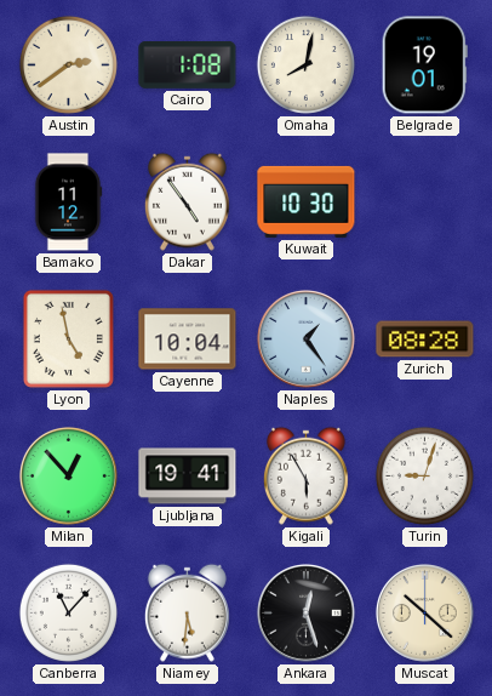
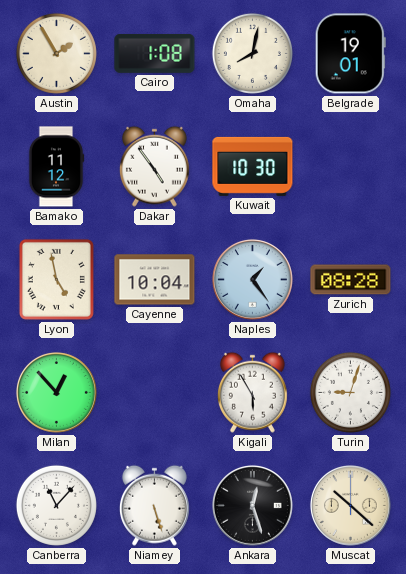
Austin: 2:39 -> 1:55
Ljubljana: 19:41 -> none
Niamey: 5:31 -> 5:27
